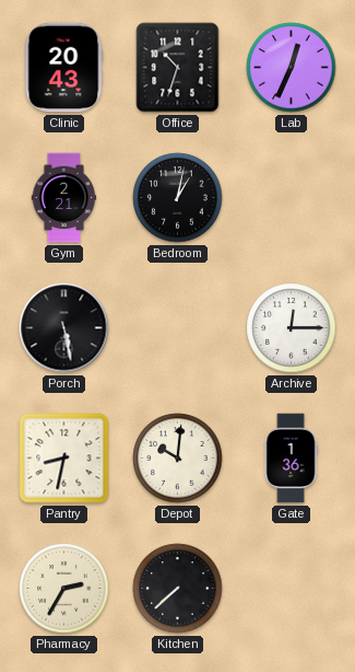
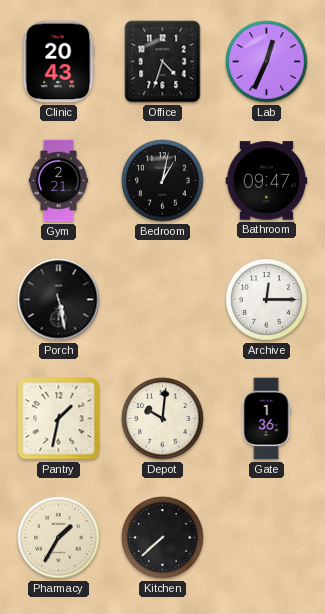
Office: 10:33 -> 4:33
Bathroom: none -> 09:47
Pantry: 8:32 -> 1:32
Pharmacy: 2:35 -> 1:35
